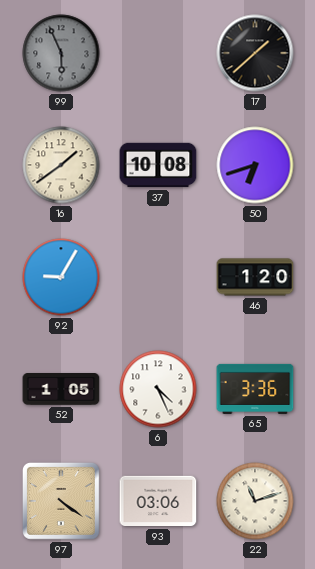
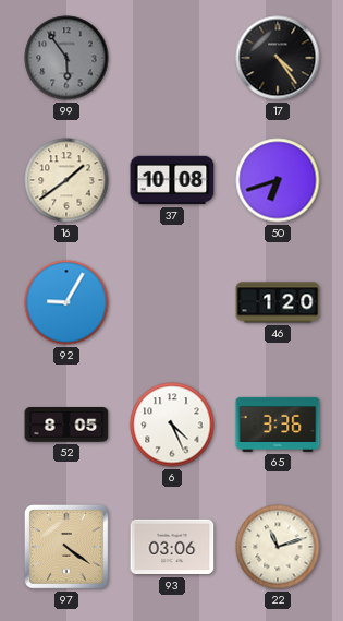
99: 5:56 -> 5:54
17: 1:38 -> 4:24
52: 1:05 -> 8:05
